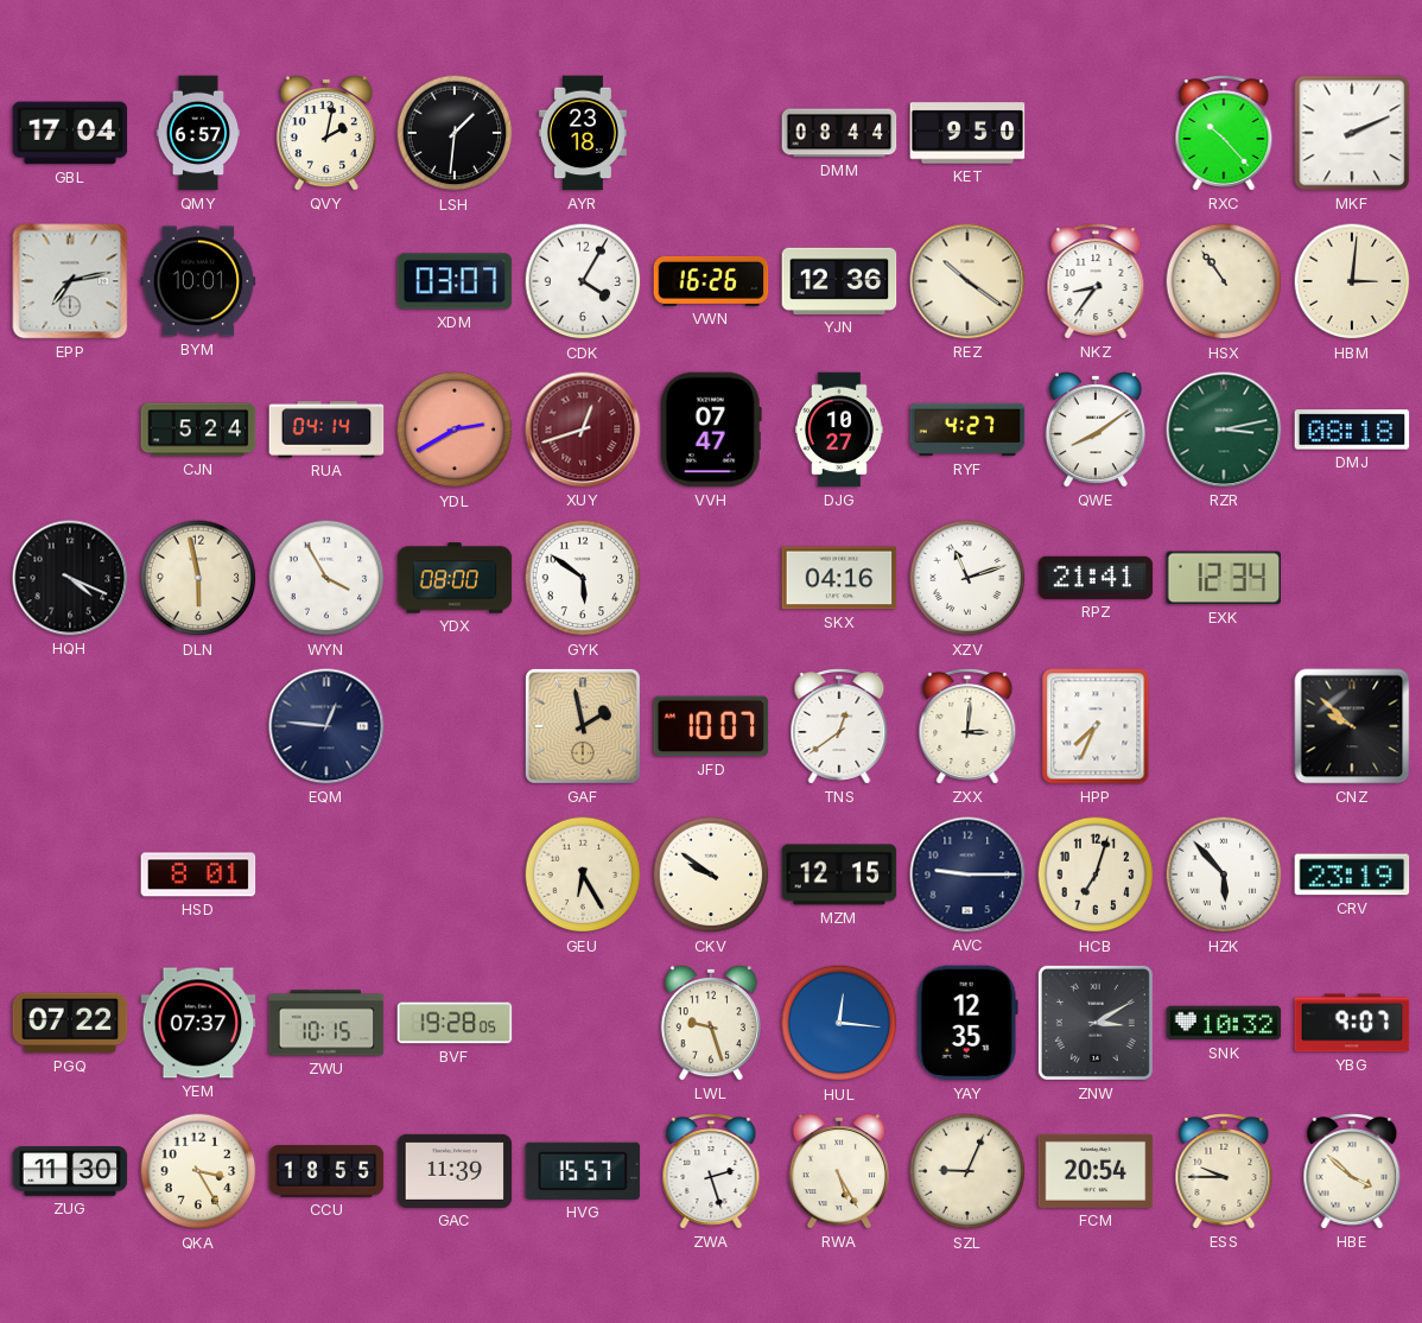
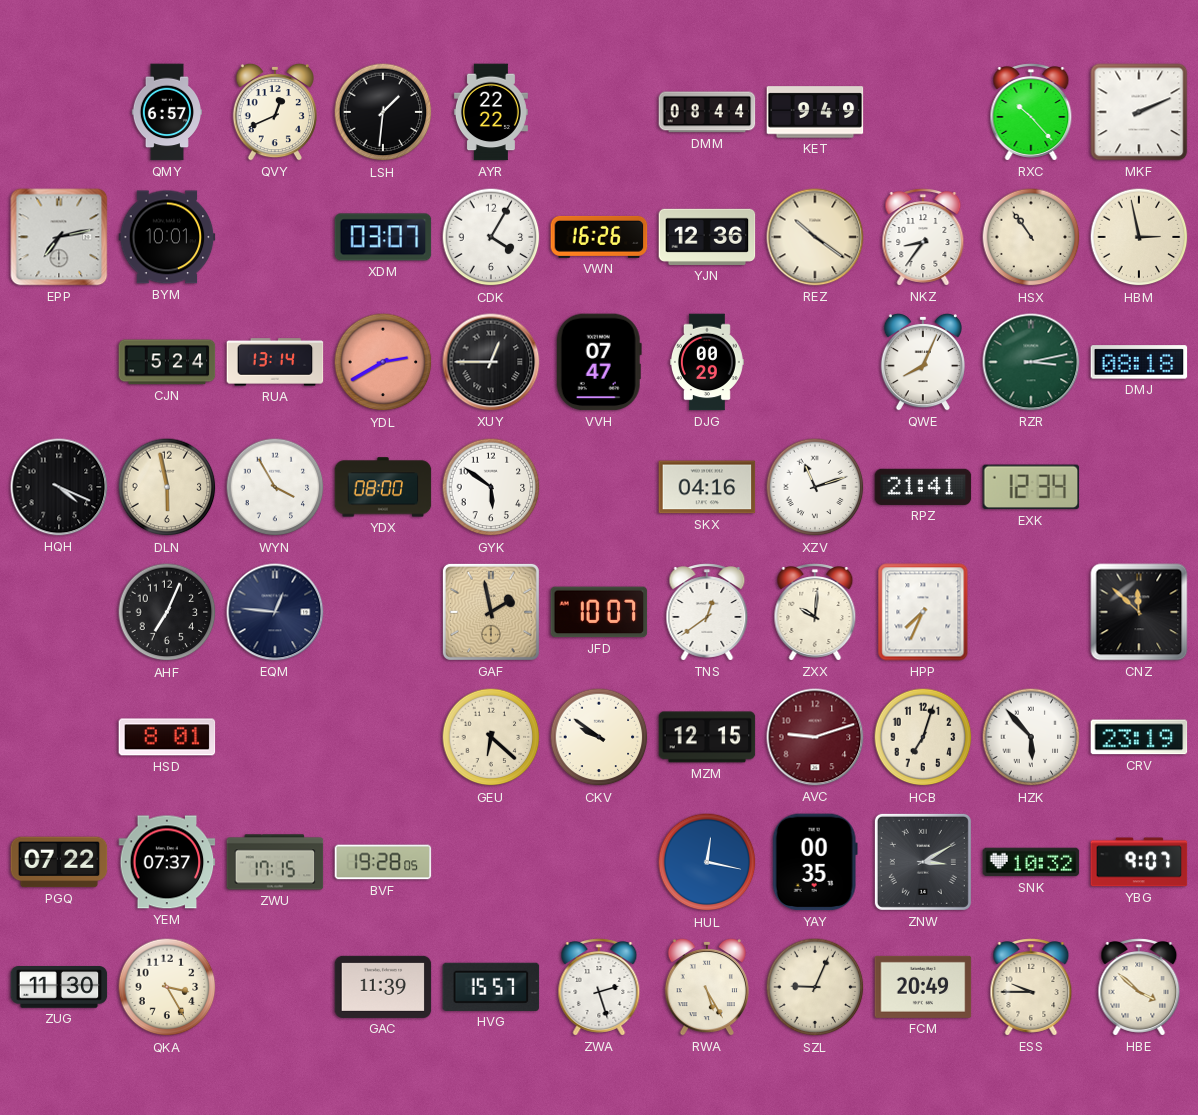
GBL: 17:04 -> none
QVY: 2:02 -> 12:41
AYR: 23:18 -> 22:22
KET: 9:50 -> 9:49
HBM: 3:01 -> 2:58
RUA: 04:14 -> 13:14
XUY: 12:42 -> 12:45
XUY dial: burgundy -> black
DJG: 10:27 -> 00:29
RYF: 4:27 -> none
QWE: 8:09 -> 8:04
AHF: none -> 7:04
ZXX: 3:01 -> 10:01
CNZ: 9:52 -> 11:52
GEU: 6:25 -> 6:22
AVC: 9:15 -> 9:12
AVC dial: navy -> burgundy
ZWU: 10:15 -> 17:15
LWL: 9:27 -> none
HUL: 12:16 -> 12:17
YAY: 12:35 -> 00:35
CCU: 18:55 -> none
FCM: 20:54 -> 20:49
